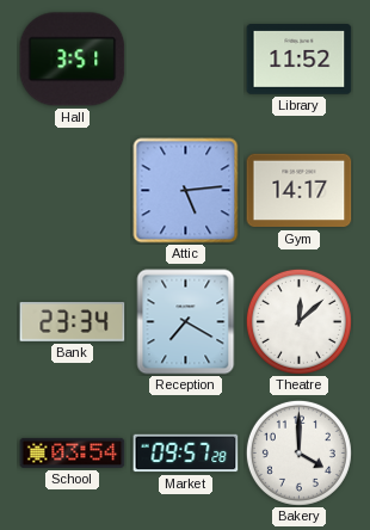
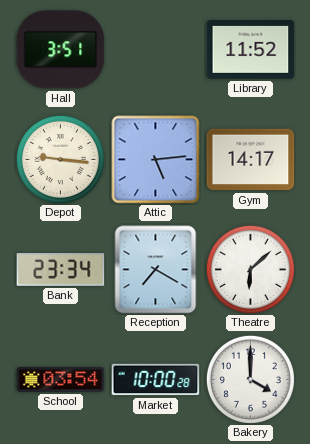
Depot: none -> 9:16
Theatre: 12:08 -> 6:08
Market: 09:57 -> 10:00
